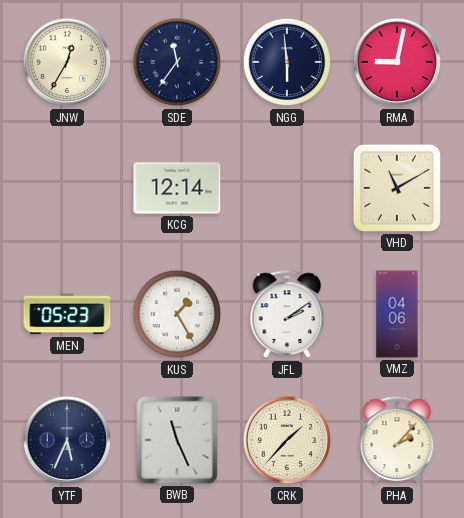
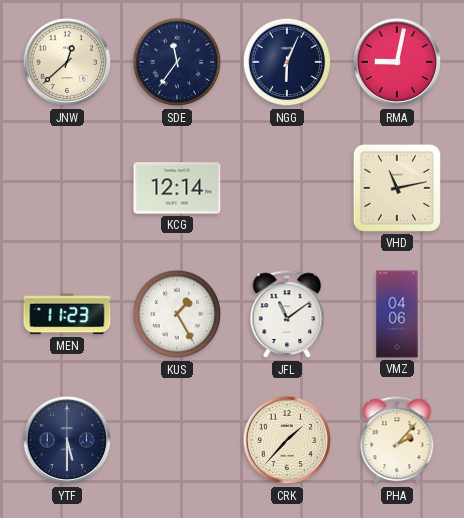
JNW: 12:35 -> 12:38
NGG: 5:59 -> 6:04
VHD: 11:10 -> 11:13
MEN: 05:23 -> 11:23
JFL: 2:09 -> 11:09
YTF: 5:34 -> 5:30
BWB: 11:26 -> none
